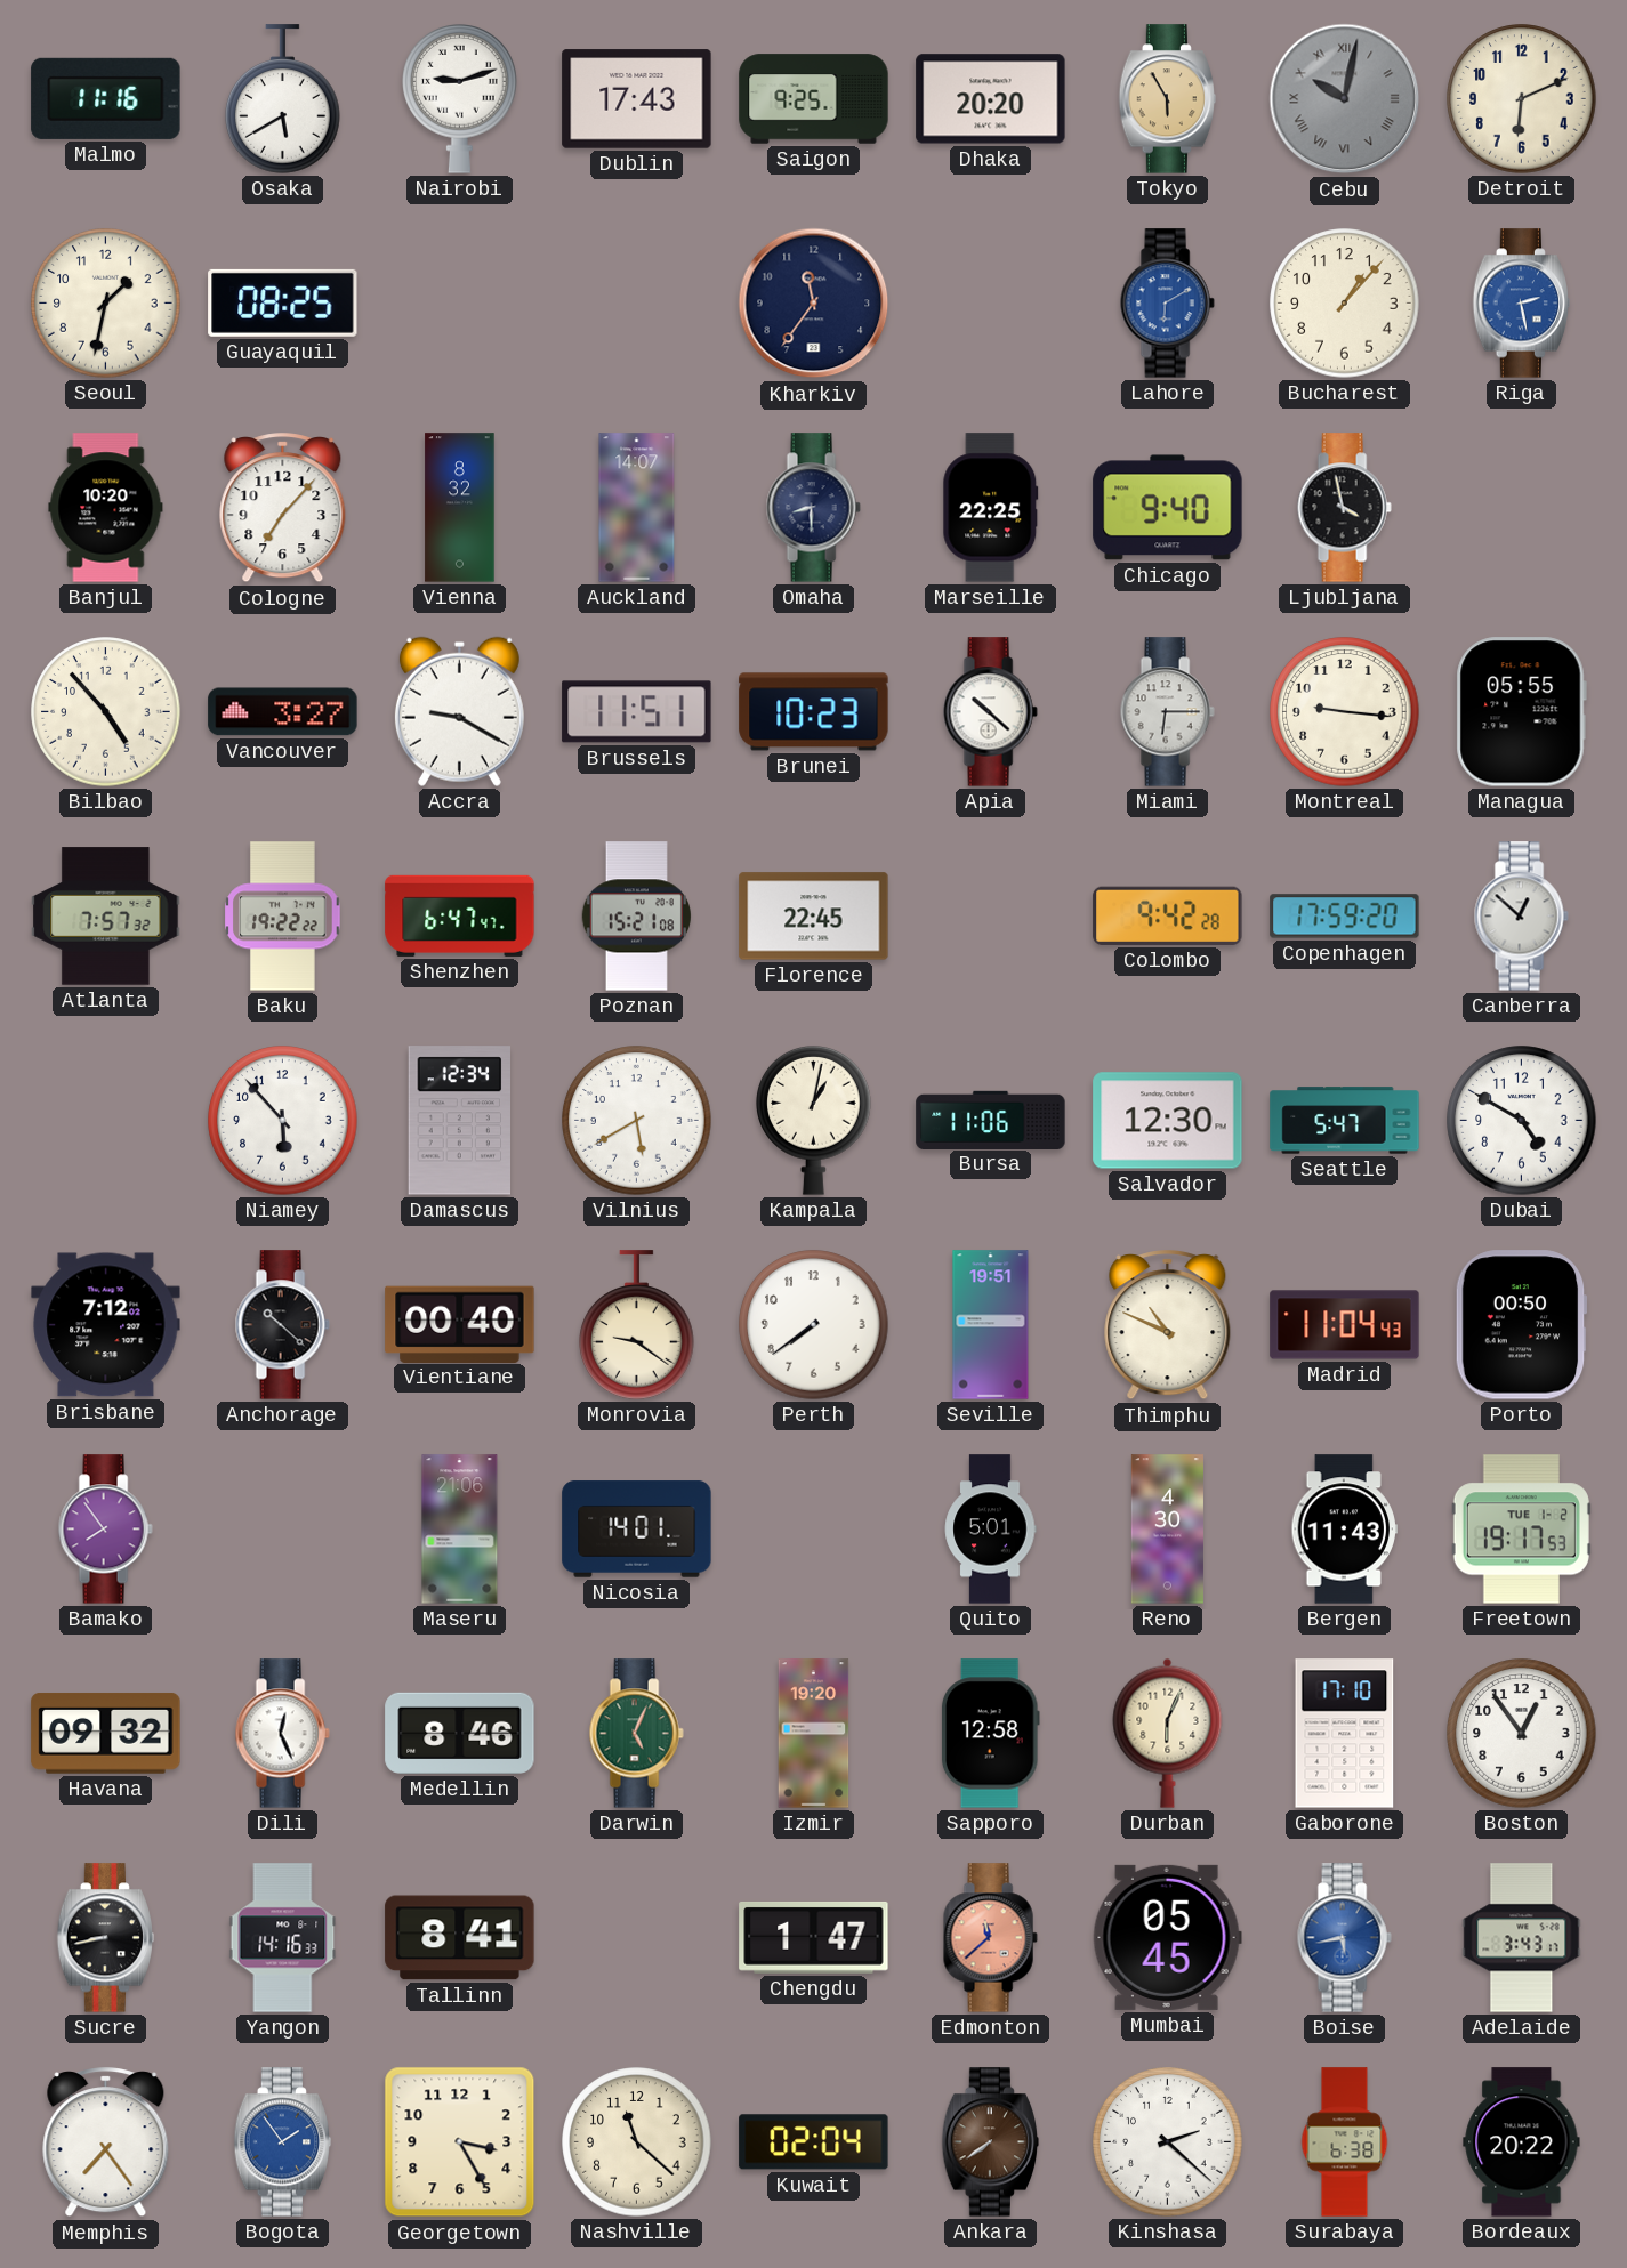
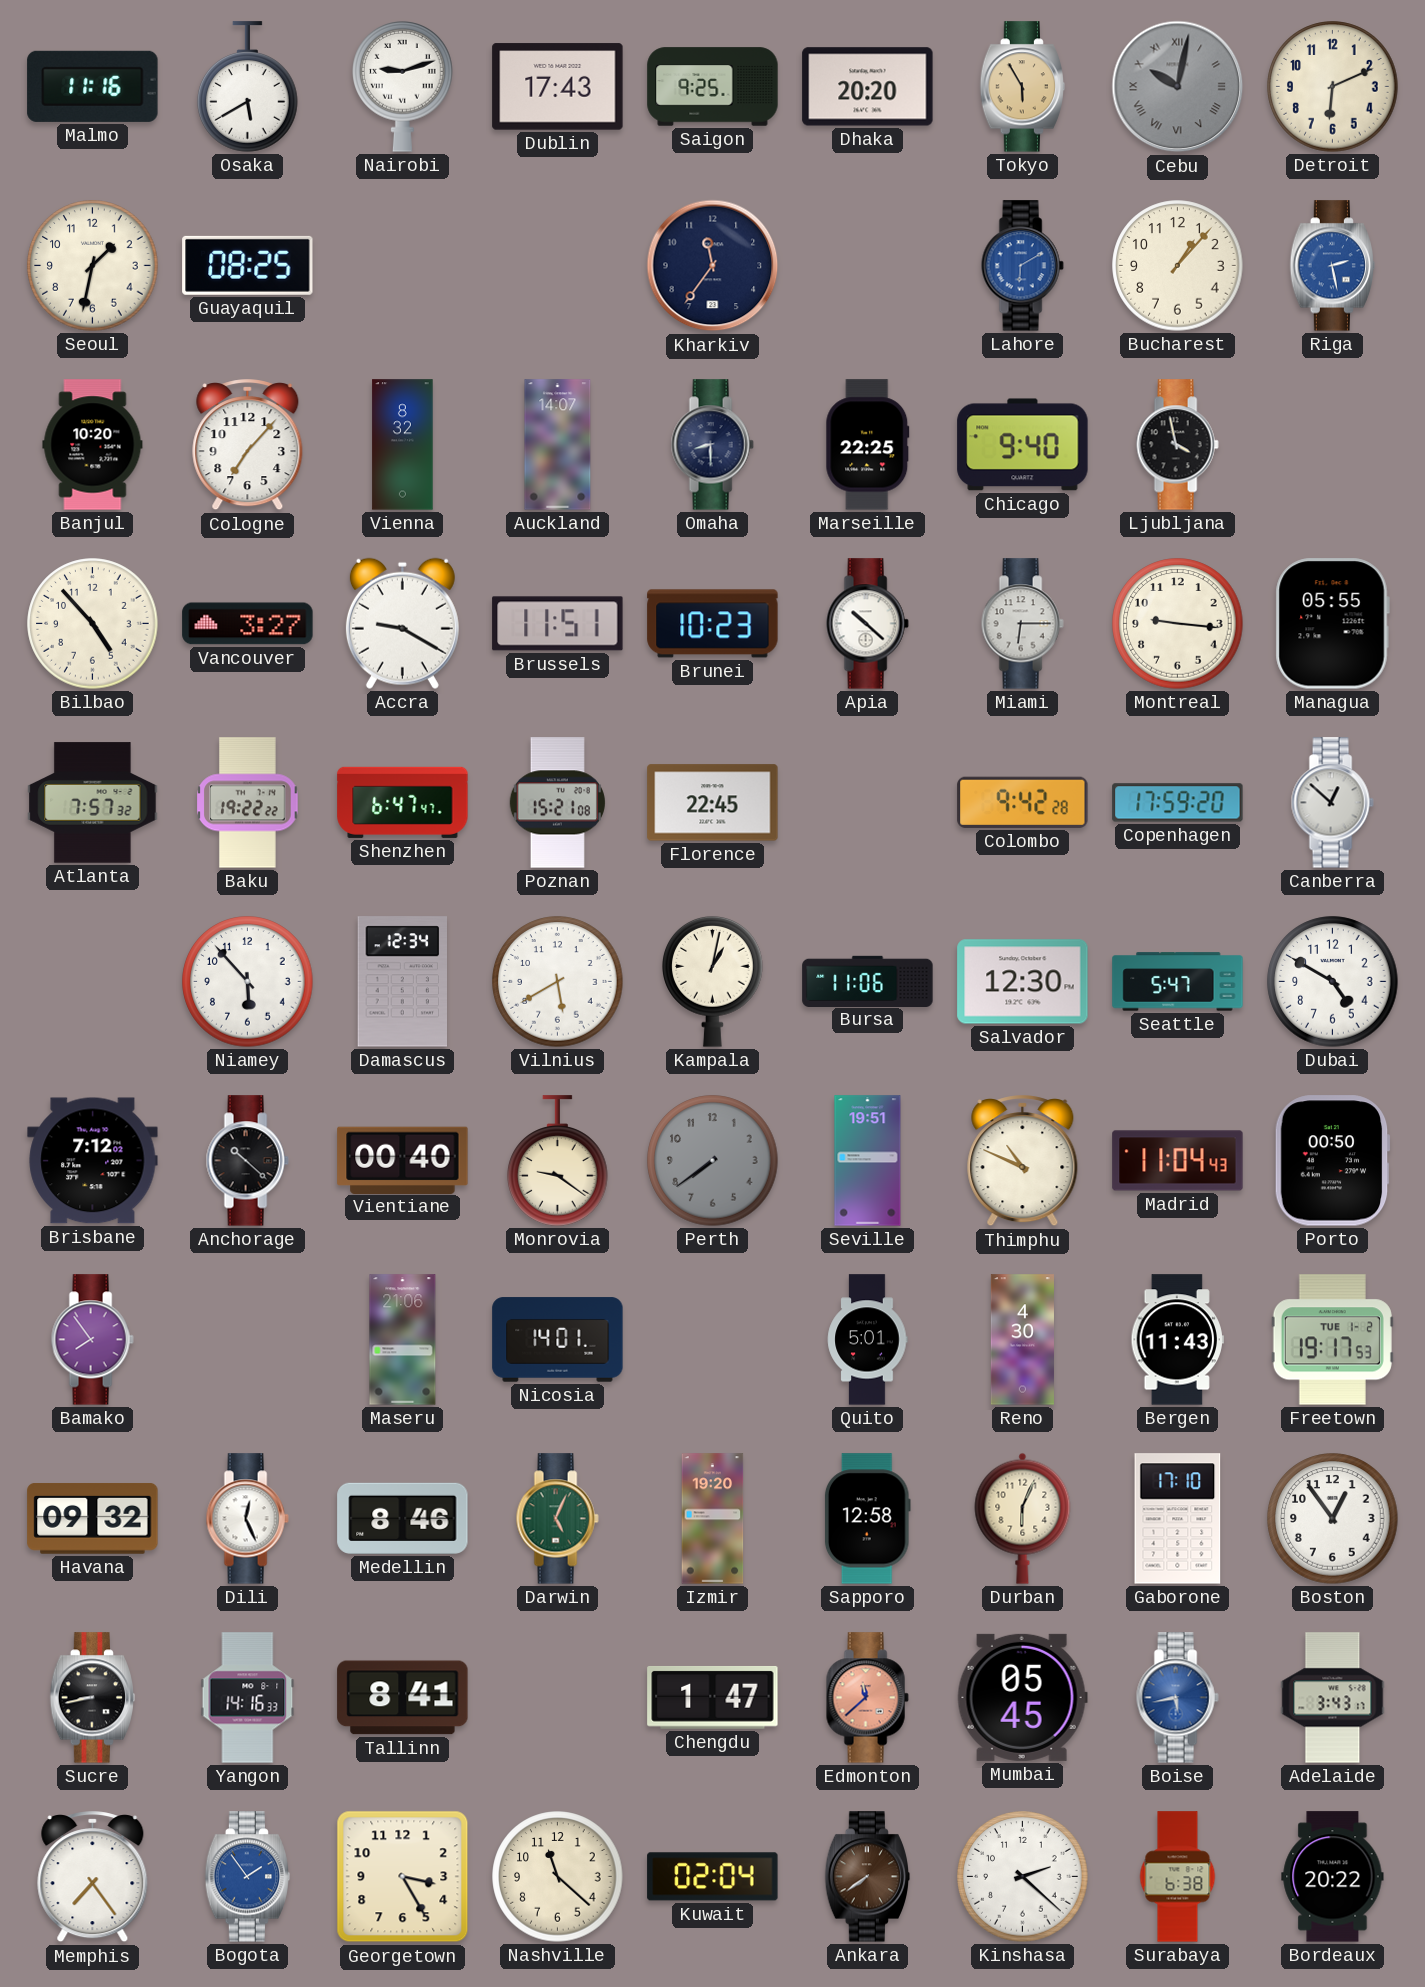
Perth dial: white -> grey
